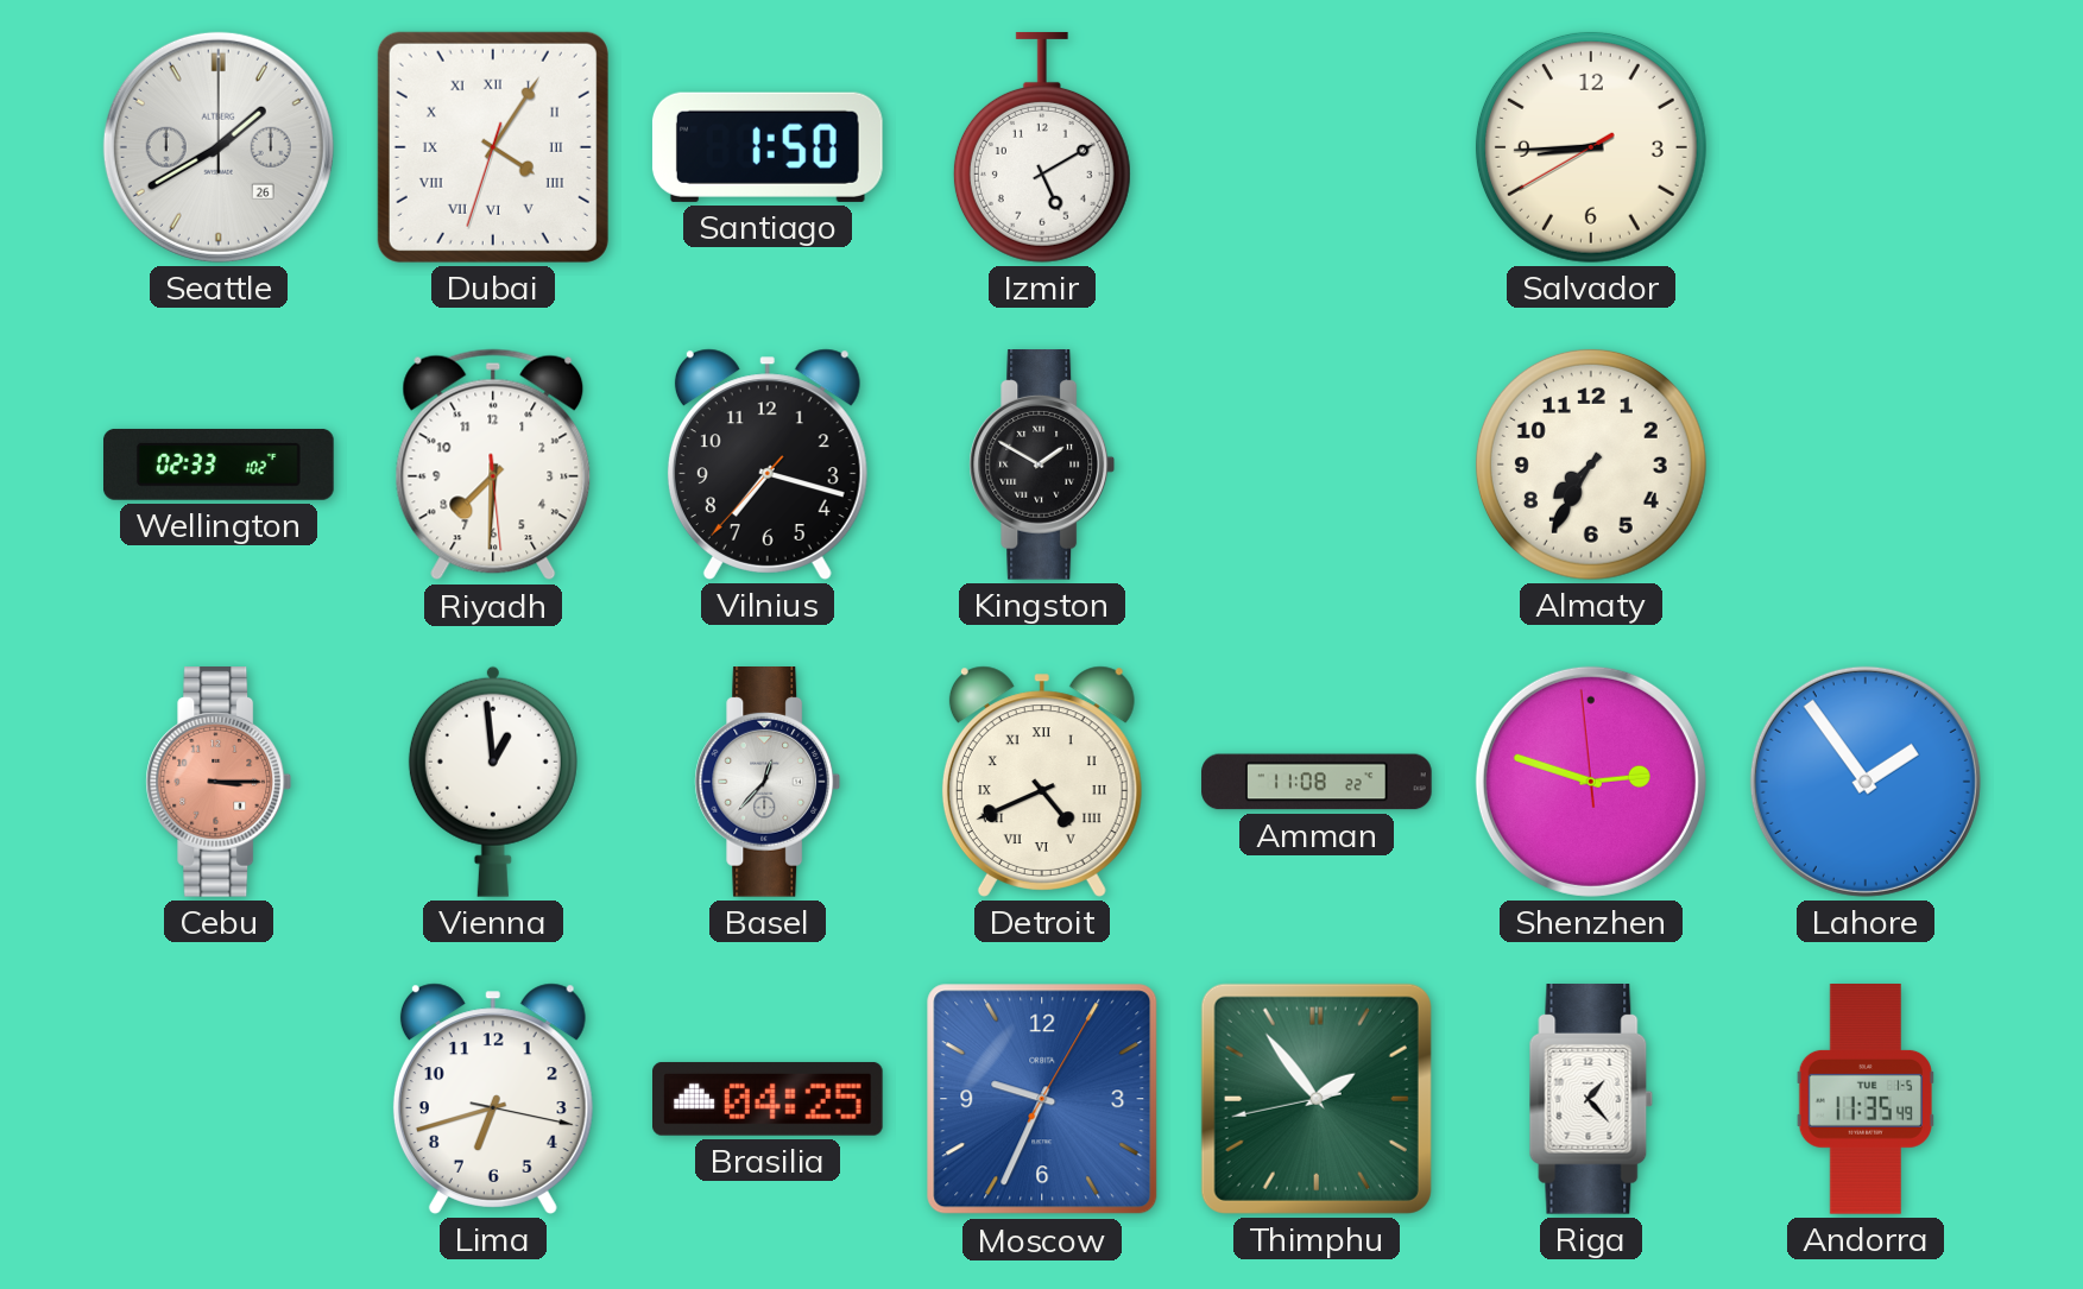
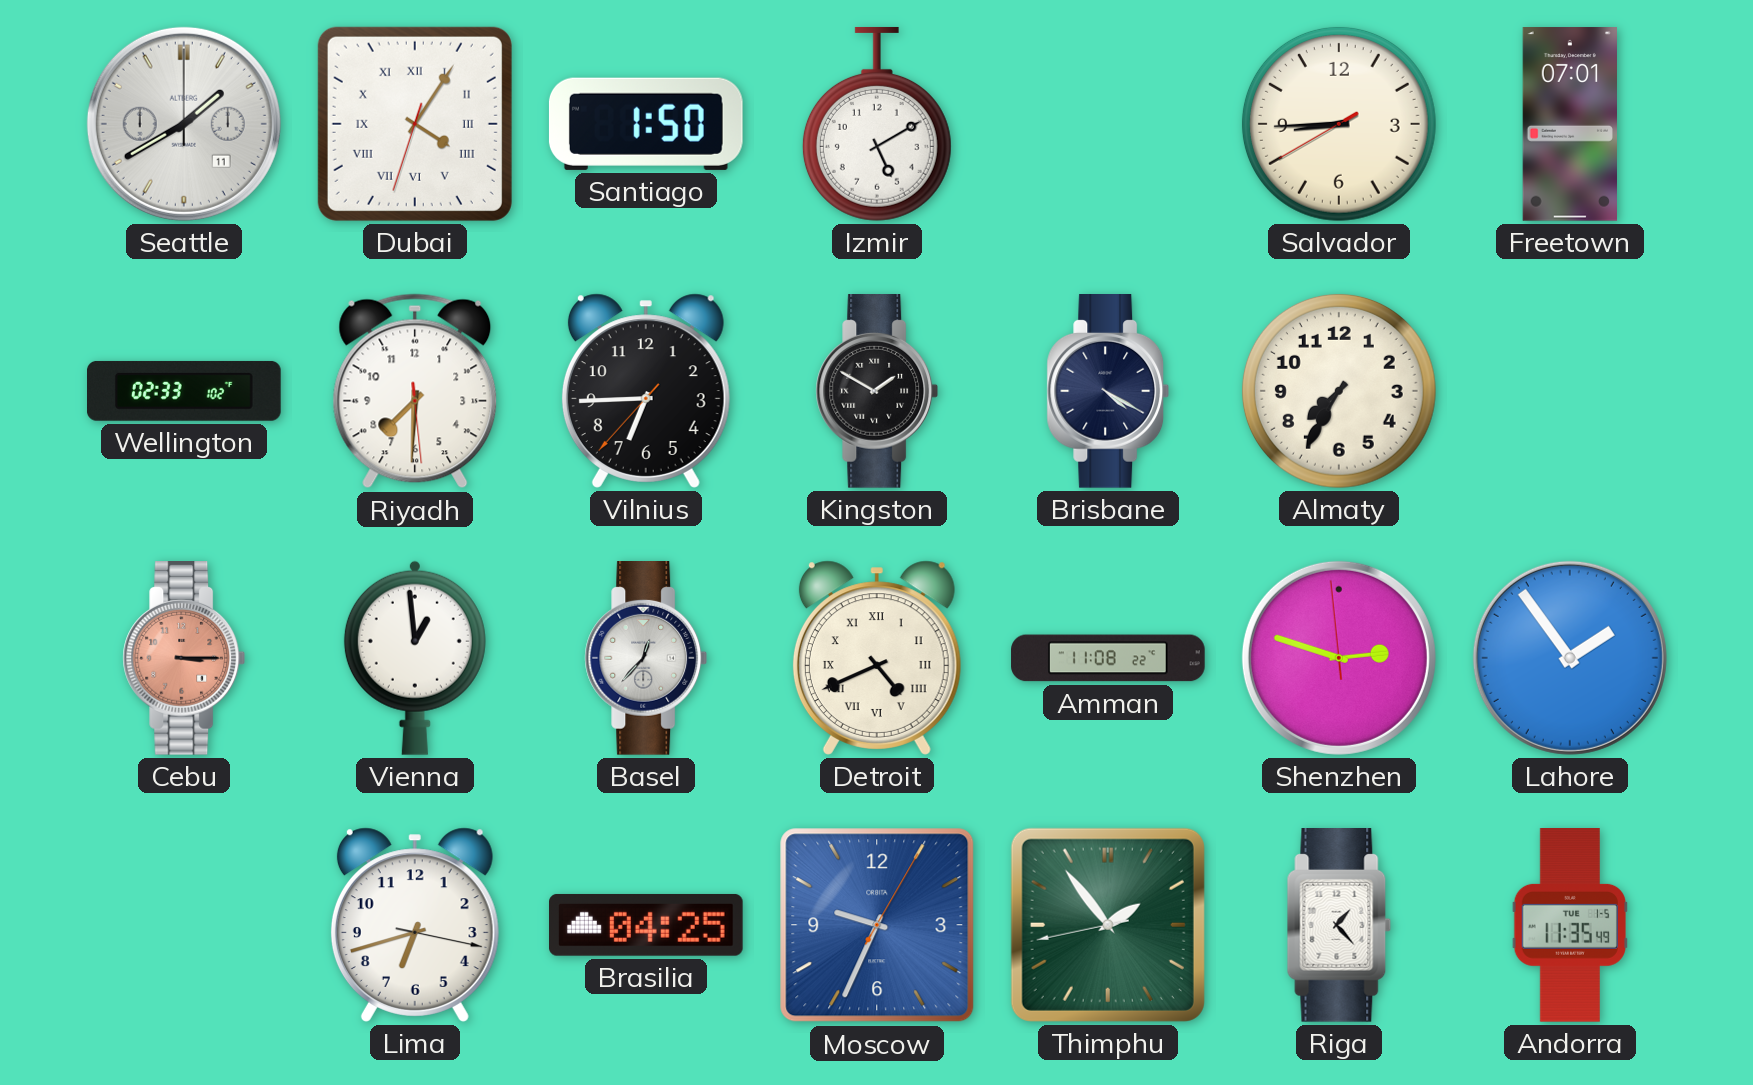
Seattle date: 26 -> 11
Freetown: none -> 07:01
Vilnius: 7:17 -> 6:44
Brisbane: none -> 4:20
